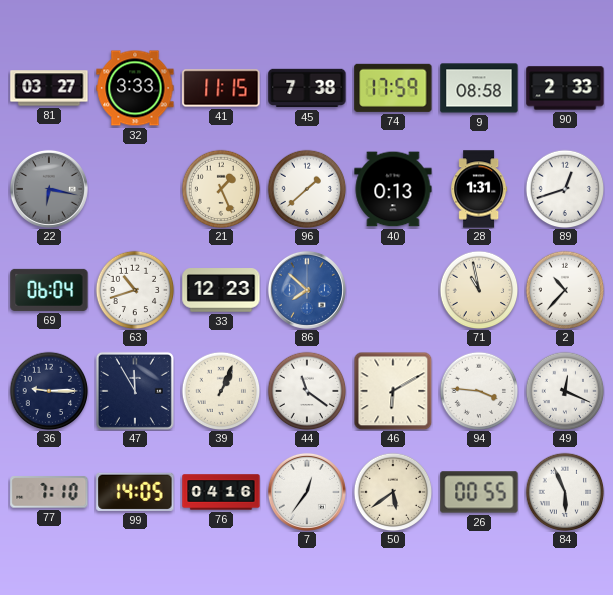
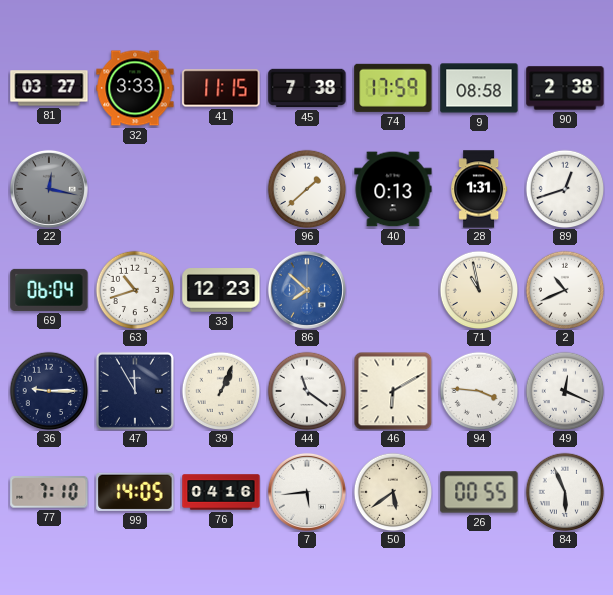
90: 2:33 -> 2:38
22: 6:17 -> 12:17
21: 1:26 -> none
2: 10:37 -> 10:41
7: 12:36 -> 5:44
